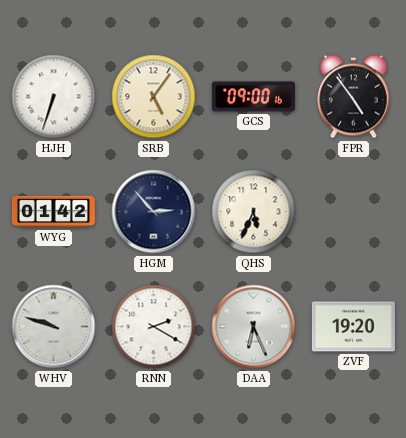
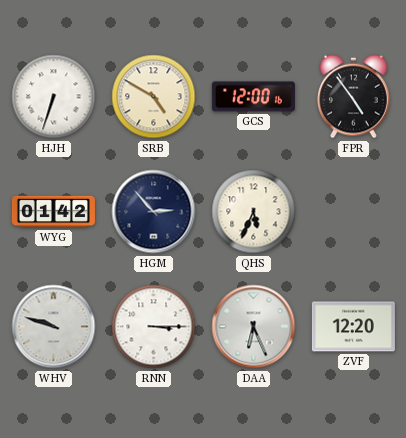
SRB: 5:06 -> 4:50
GCS: 09:00 -> 12:00
RNN: 2:20 -> 3:15
ZVF: 19:20 -> 12:20
